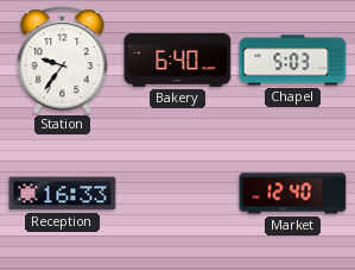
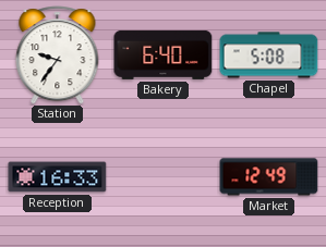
Chapel: 5:03 -> 5:08
Market: 12:40 -> 12:49
